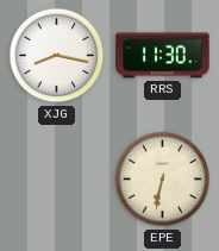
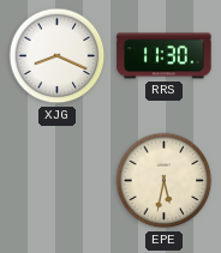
XJG: 8:17 -> 8:19
EPE: 6:32 -> 5:32
